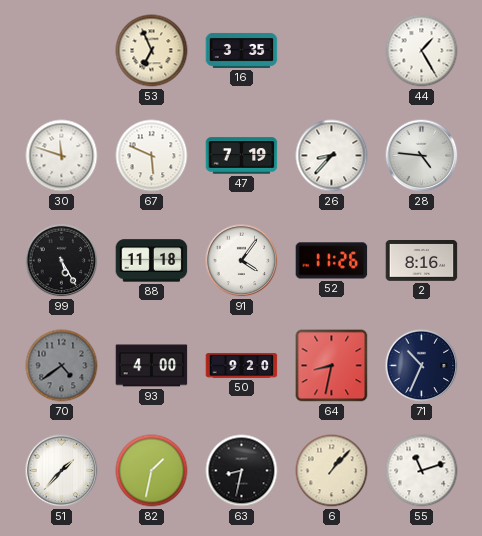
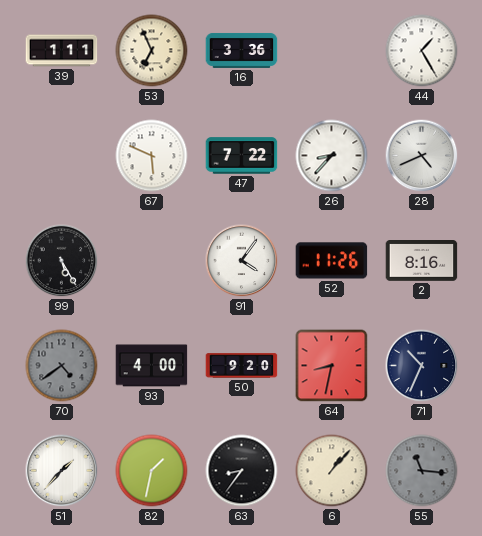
39: none -> 1:11
16: 3:35 -> 3:36
30: 11:48 -> none
47: 7:19 -> 7:22
28: 4:46 -> 4:41
88: 11:18 -> none
63: 8:32 -> 8:36
55: 11:12 -> 11:16
55 dial: white -> grey
